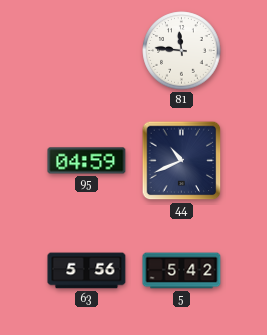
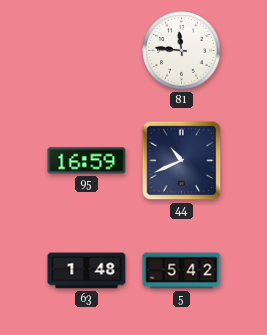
95: 04:59 -> 16:59
63: 5:56 -> 1:48
